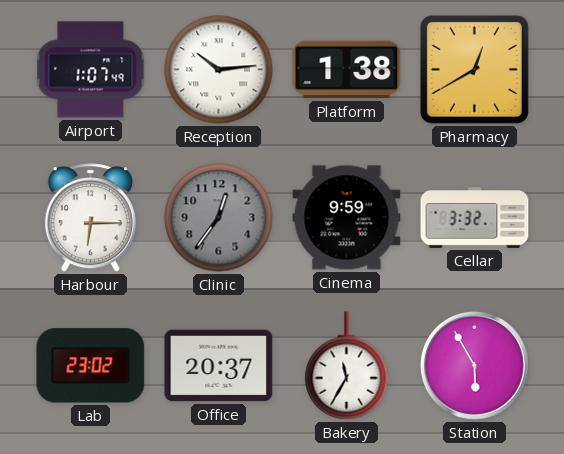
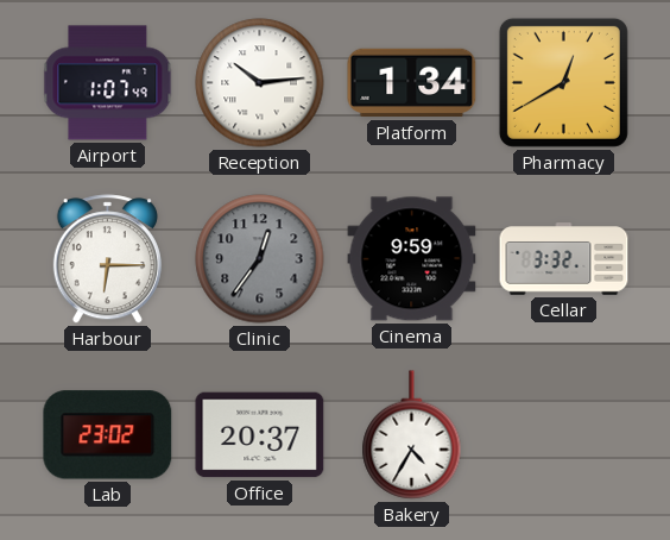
Platform: 1:38 -> 1:34
Bakery: 11:35 -> 4:35
Station: 5:55 -> none
